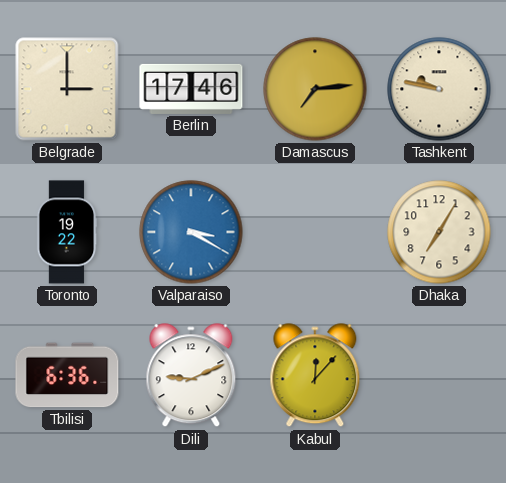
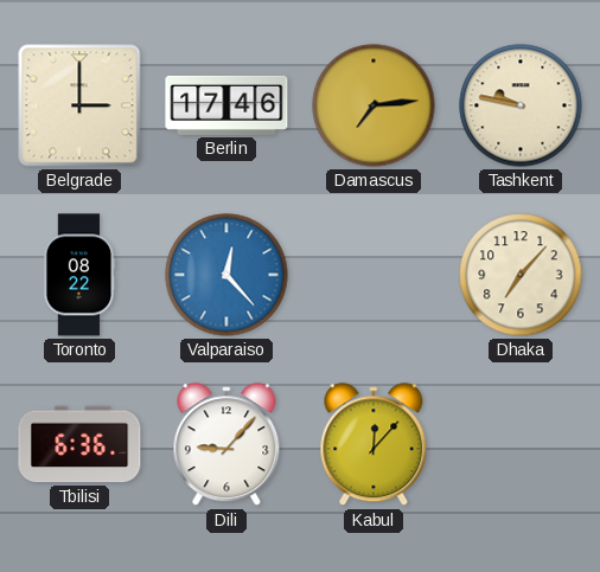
Toronto: 19:22 -> 08:22
Valparaiso: 3:20 -> 12:23
Dhaka: 7:05 -> 7:07
Dili: 9:11 -> 9:07
